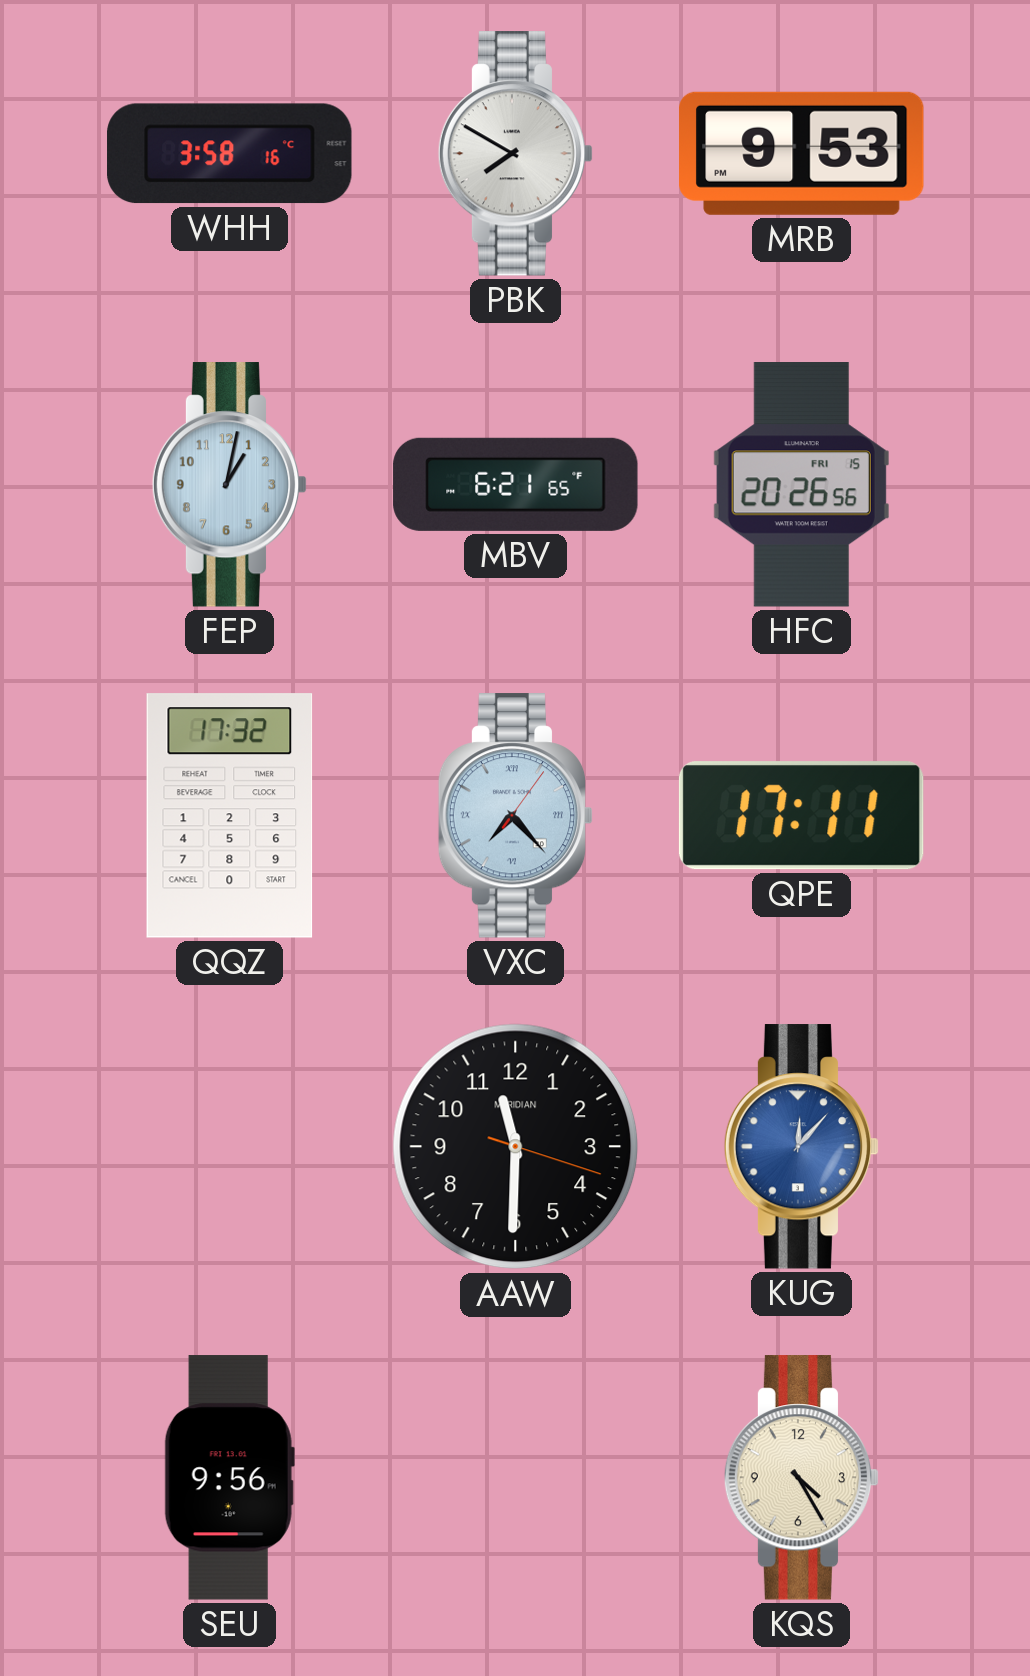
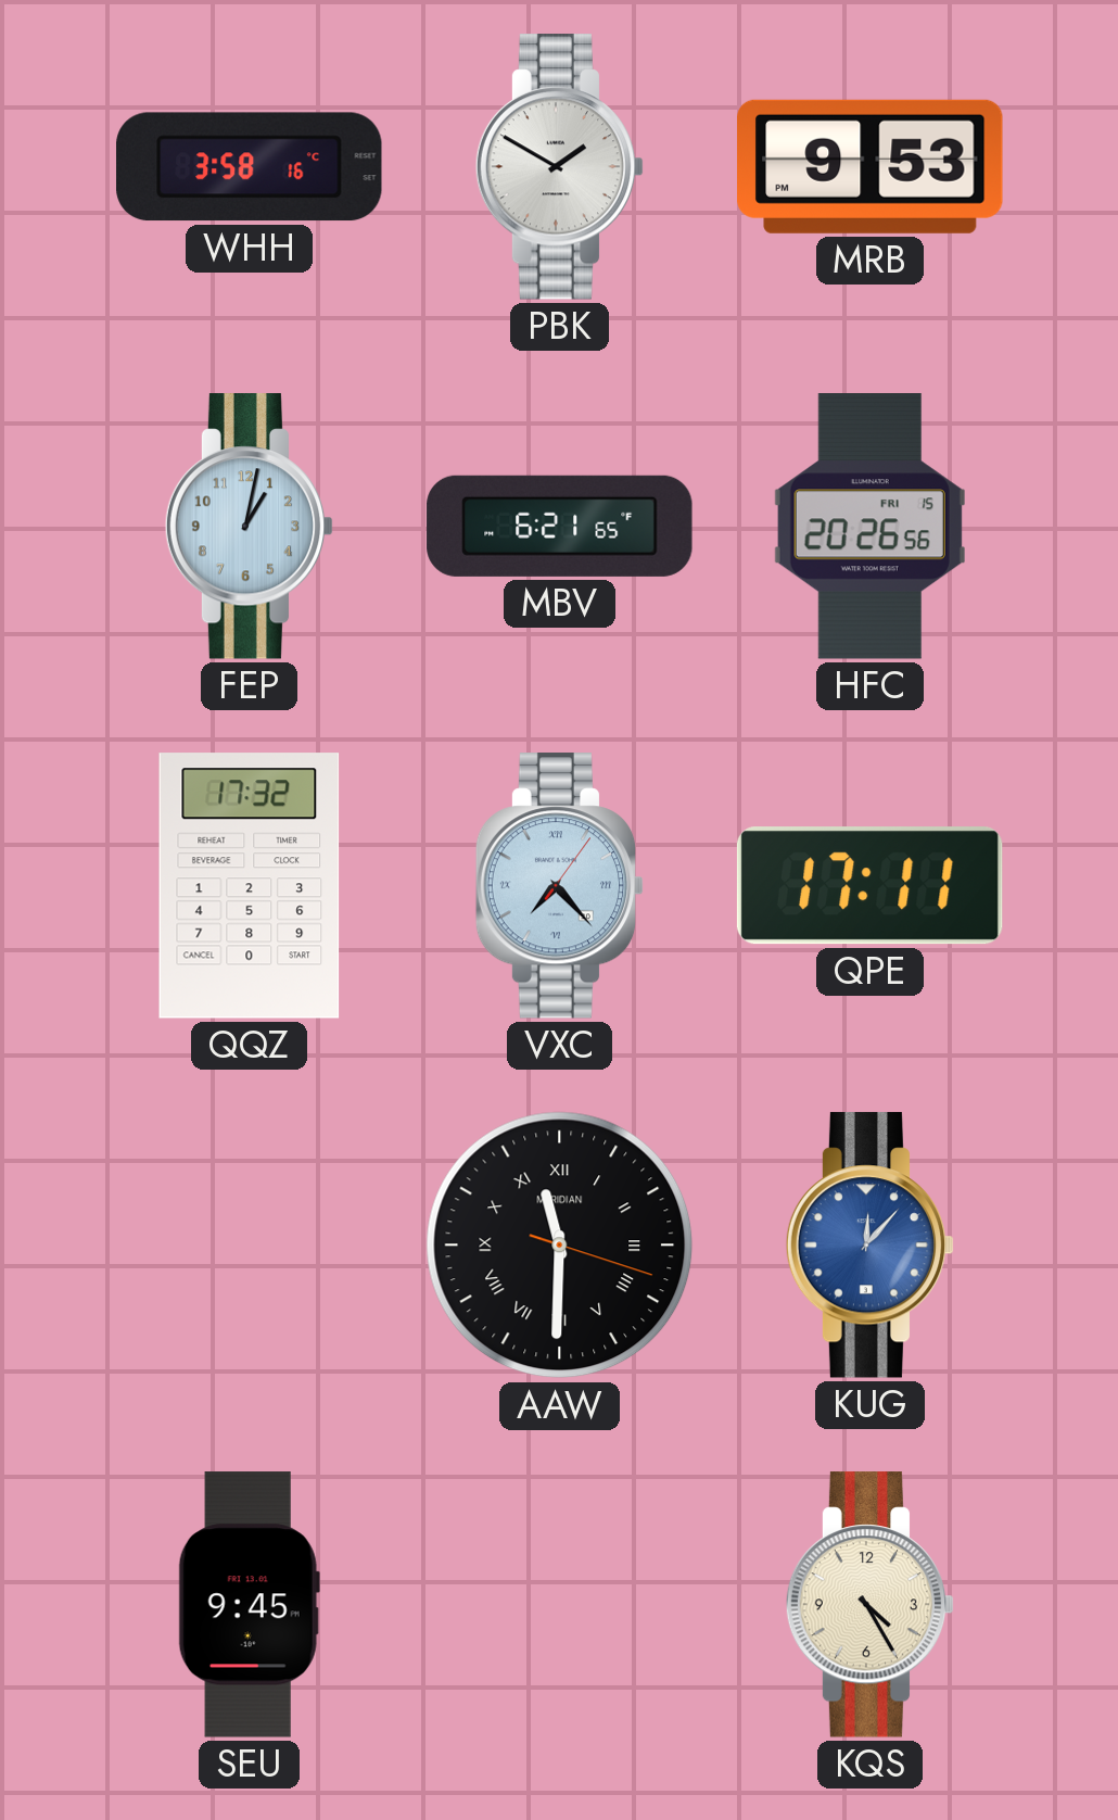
PBK: 7:50 -> 1:50
AAW numerals: Arabic -> Roman
SEU: 9:56 -> 9:45
